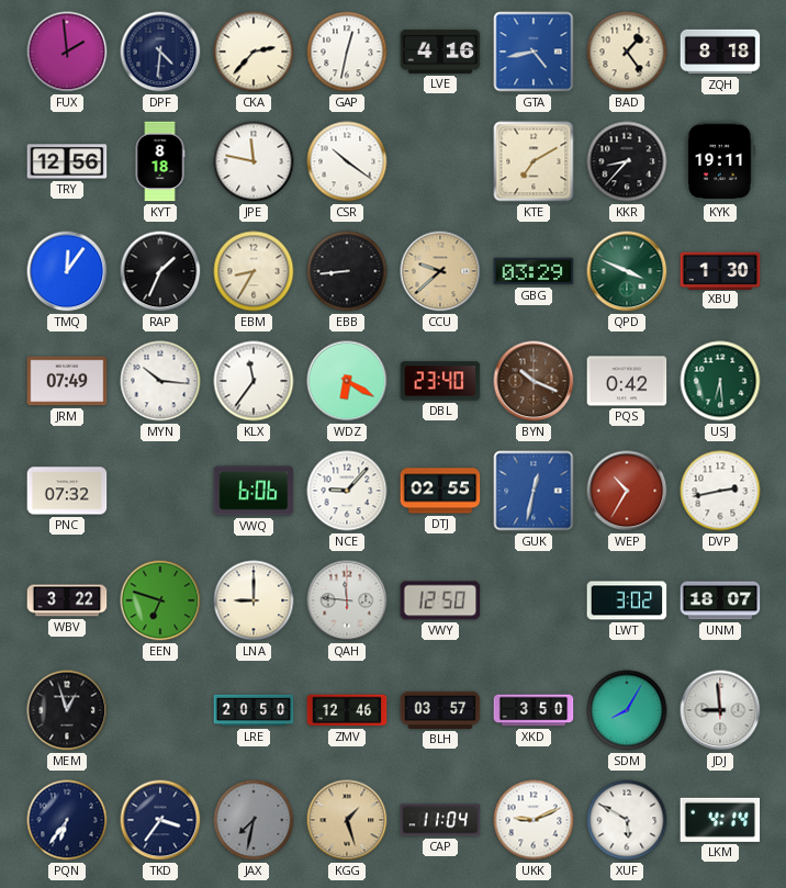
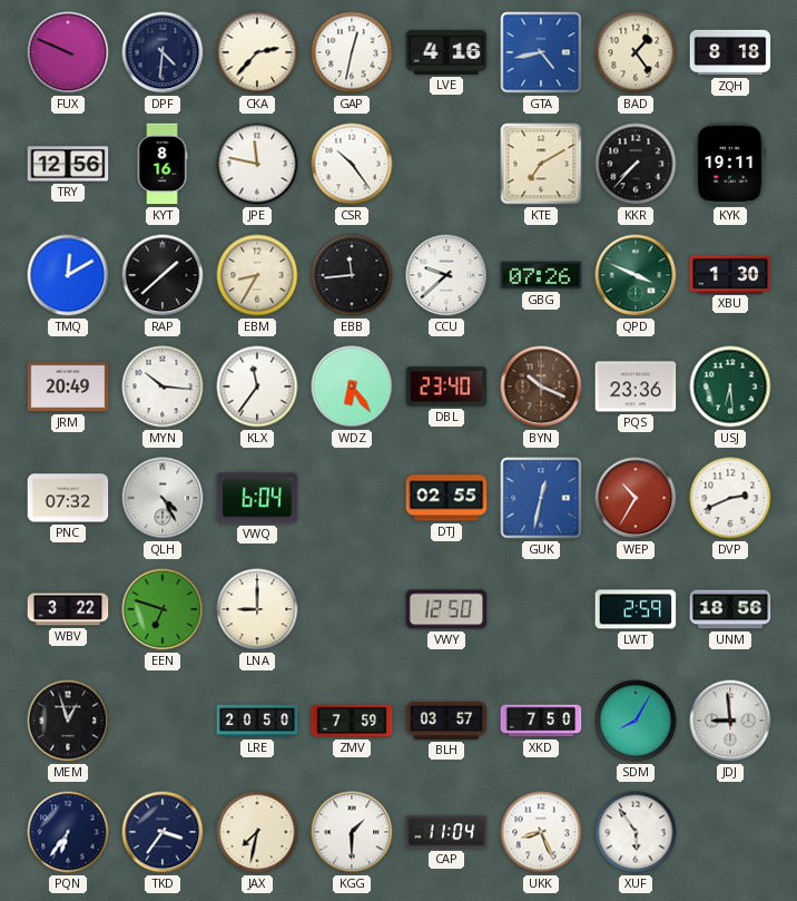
FUX: 1:59 -> 9:49
KYT: 8:18 -> 8:16
CSR: 10:21 -> 10:24
KKR: 8:37 -> 7:37
TMQ: 12:06 -> 12:10
RAP: 1:34 -> 1:38
EBB: 8:44 -> 11:44
CCU dial: champagne -> white
GBG: 03:29 -> 07:26
JRM: 07:49 -> 20:49
WDZ: 6:20 -> 6:24
PQS: 0:42 -> 23:36
QLH: none -> 4:25
VWQ: 6:06 -> 6:04
NCE: 9:07 -> none
DVP: 2:43 -> 2:41
QAH: 11:46 -> none
LWT: 3:02 -> 2:59
UNM: 18:07 -> 18:56
ZMV: 12:46 -> 7:59
XKD: 3:50 -> 7:50
JAX dial: grey -> cream
KGG: 1:27 -> 1:30
KGG dial: champagne -> white
UKK: 9:11 -> 8:26
XUF: 5:50 -> 5:54
LKM: 4:14 -> none
